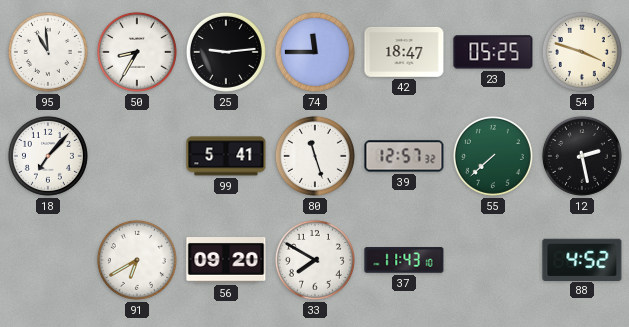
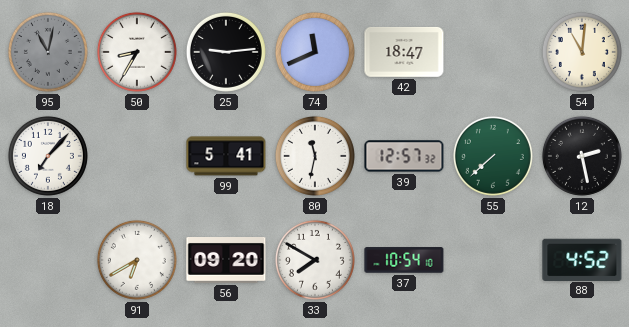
95: 10:59 -> 11:02
95 dial: white -> grey
74: 11:45 -> 11:41
23: 05:25 -> none
54: 3:48 -> 11:01
80: 11:27 -> 11:32
37: 11:43 -> 10:54
